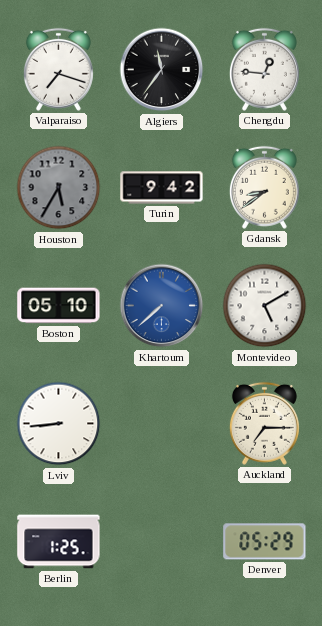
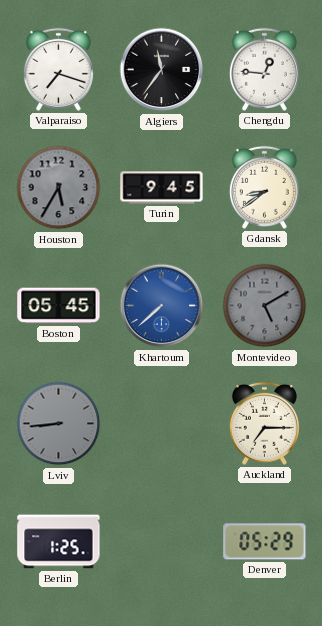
Turin: 9:42 -> 9:45
Boston: 05:10 -> 05:45
Montevideo dial: white -> grey
Lviv dial: white -> grey
